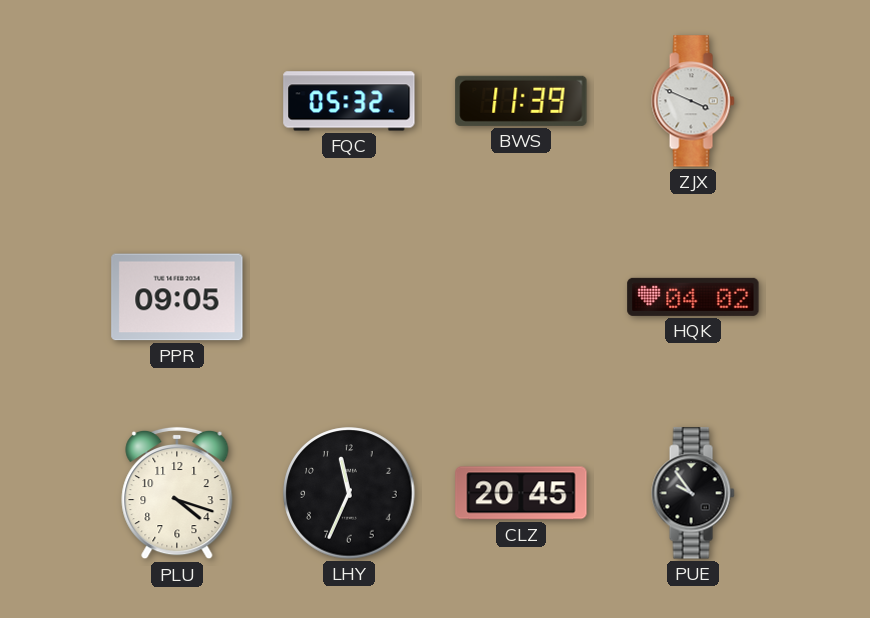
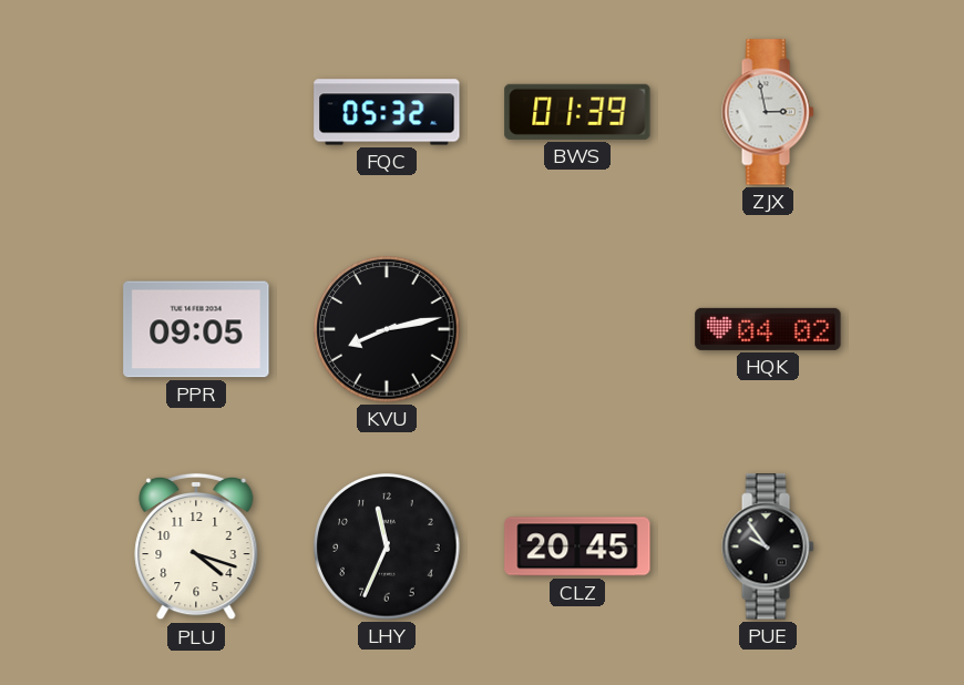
BWS: 11:39 -> 01:39
ZJX: 3:49 -> 2:58
KVU: none -> 8:13
